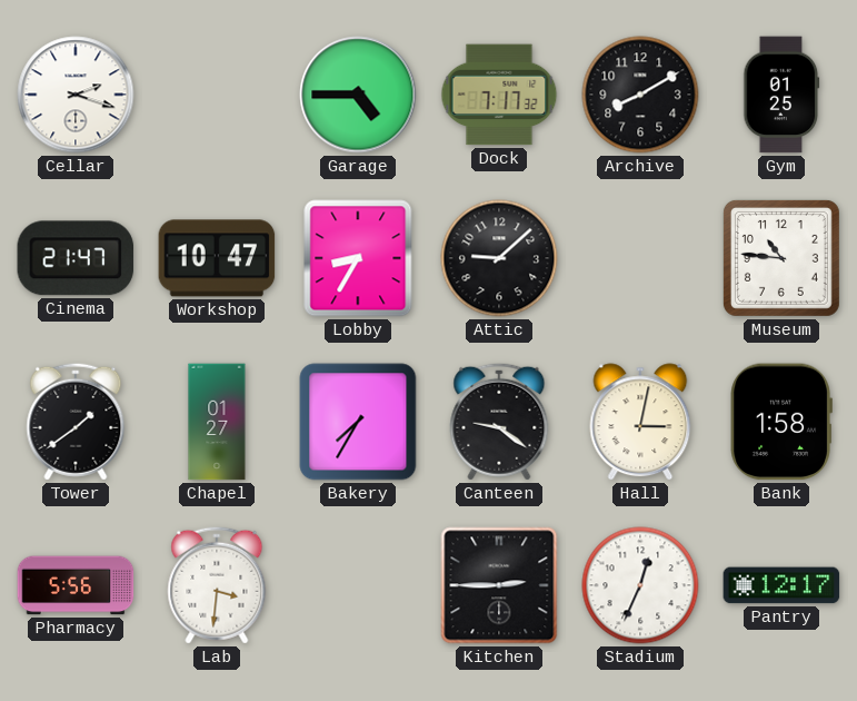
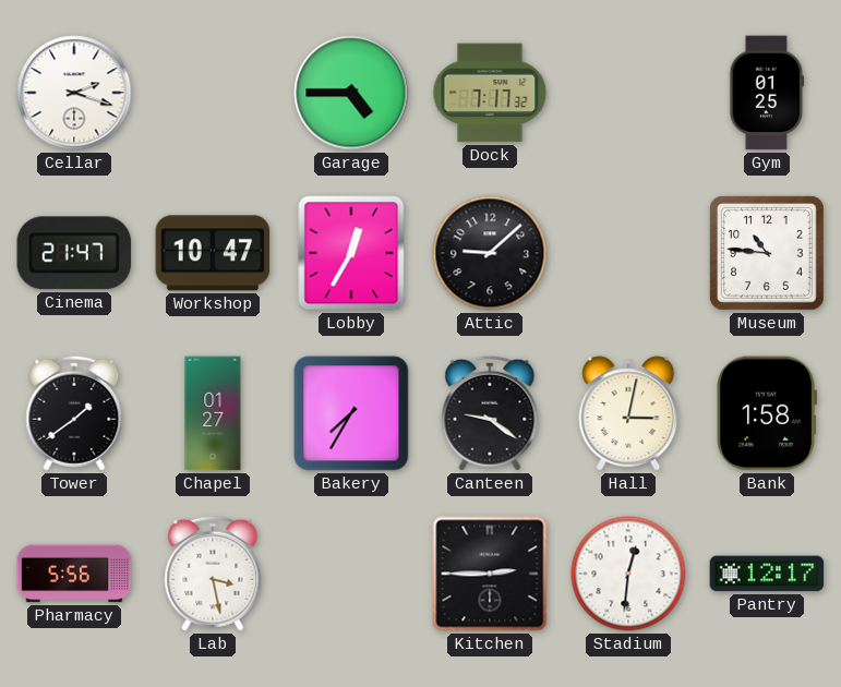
Archive: 8:10 -> none
Lobby: 8:35 -> 12:35
Lab: 3:31 -> 3:28
Stadium: 12:34 -> 12:31
